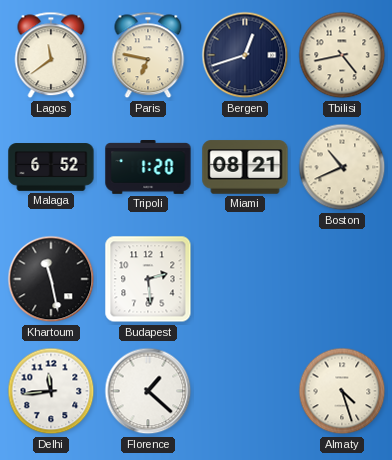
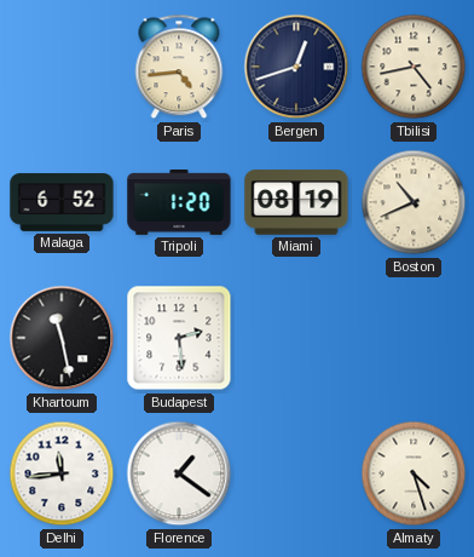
Lagos: 11:39 -> none
Paris: 6:47 -> 4:44
Miami: 08:21 -> 08:19
Florence: 1:22 -> 1:21
